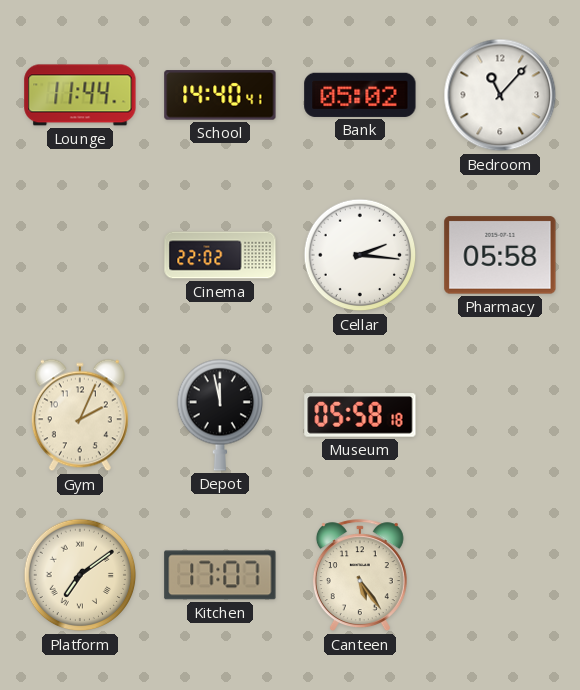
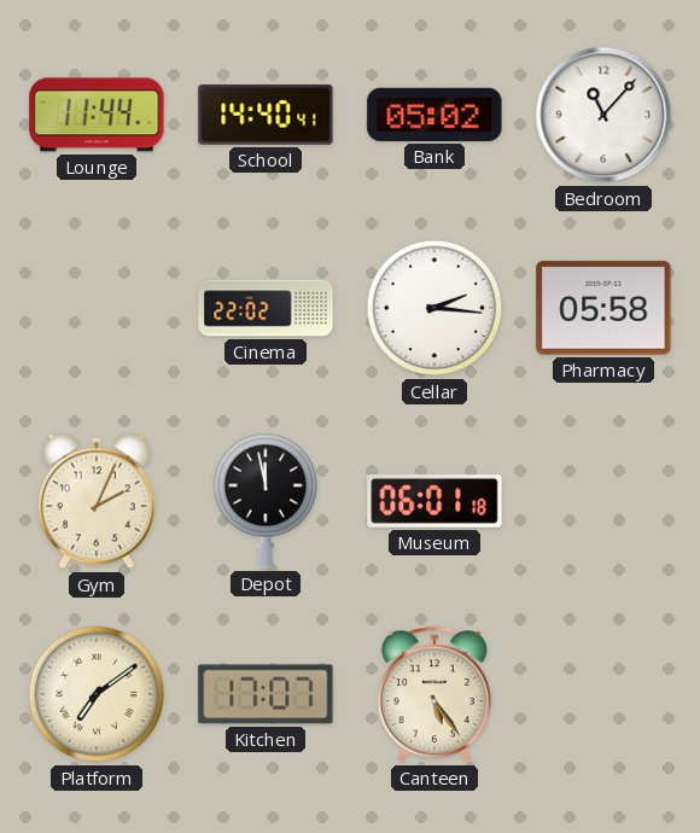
Museum: 05:58 -> 06:01
